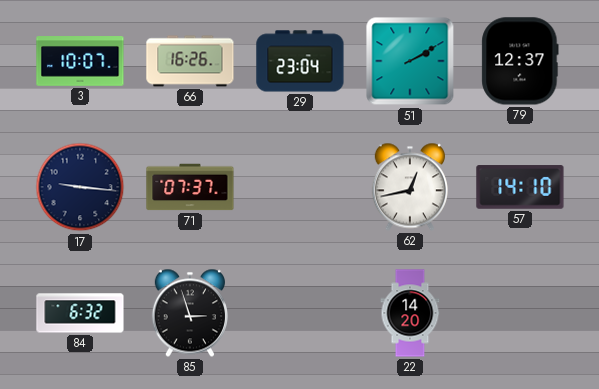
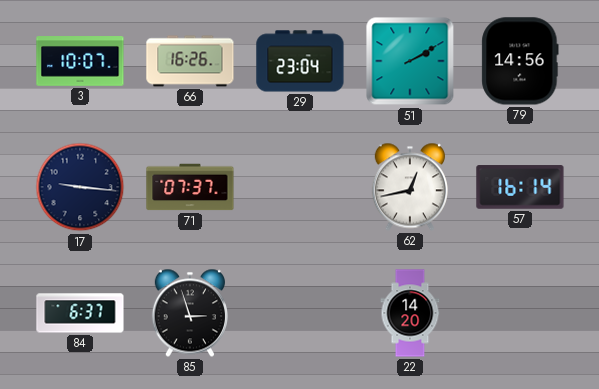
79: 12:37 -> 14:56
57: 14:10 -> 16:14
84: 6:32 -> 6:37
